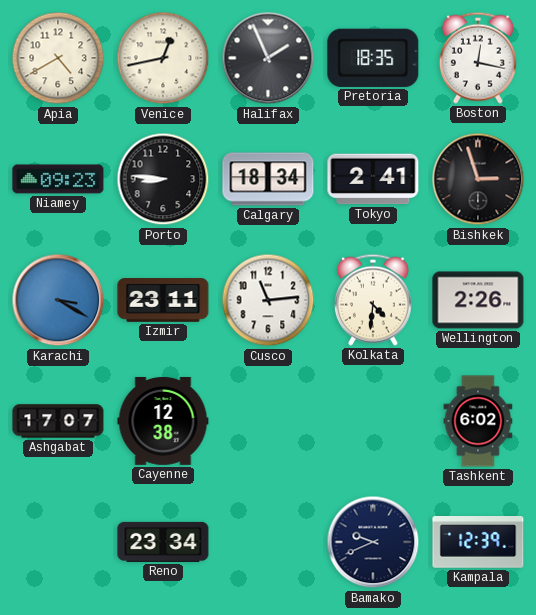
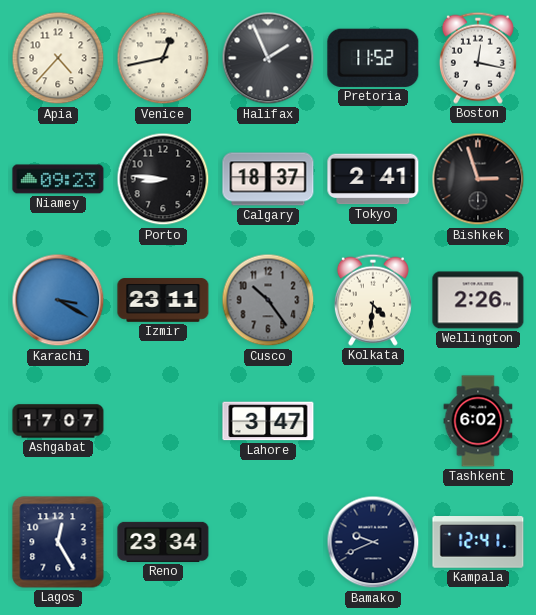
Apia: 4:40 -> 4:37
Pretoria: 18:35 -> 11:52
Calgary: 18:34 -> 18:37
Cusco: 11:14 -> 10:24
Cusco dial: white -> grey
Cayenne: 12:38 -> none
Lahore: none -> 3:47
Lagos: none -> 12:25
Kampala: 12:39 -> 12:41
